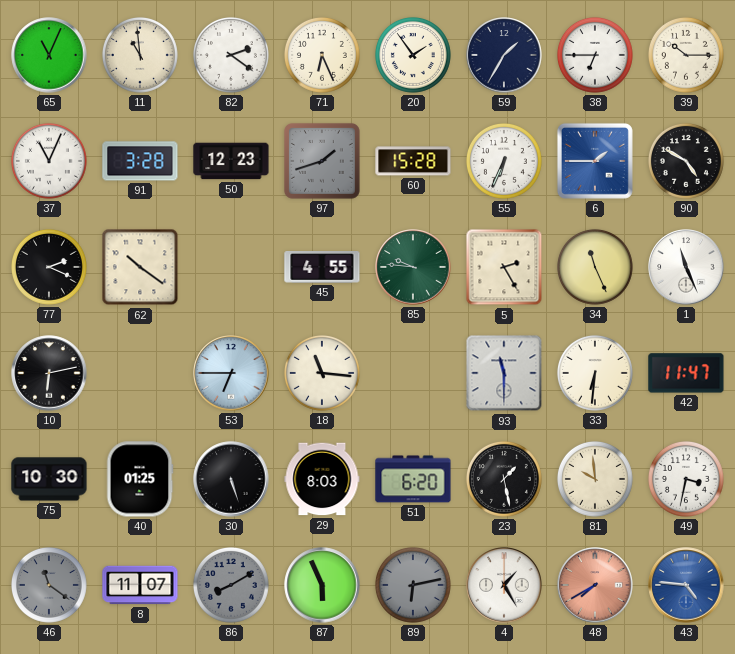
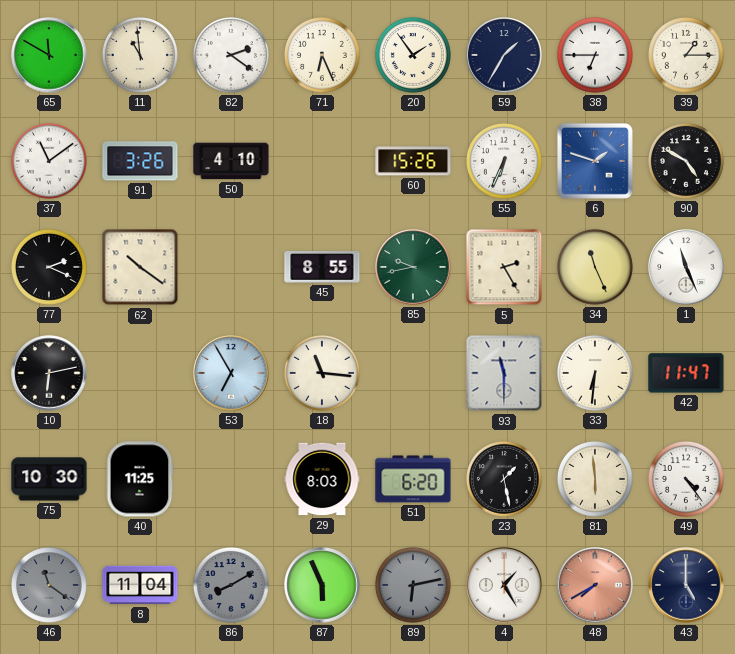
65: 11:04 -> 11:50
39: 10:15 -> 1:15
37: 11:04 -> 11:09
91: 3:28 -> 3:26
50: 12:23 -> 4:10
97: 1:42 -> none
60: 15:28 -> 15:26
6: 1:45 -> 1:48
45: 4:55 -> 8:55
85: 9:46 -> 9:43
53: 6:45 -> 6:55
40: 01:25 -> 11:25
30: 5:27 -> none
81: 9:59 -> 5:59
49: 3:32 -> 4:24
8: 11:07 -> 11:04
43: 4:46 -> 5:00
43 dial: blue -> navy
